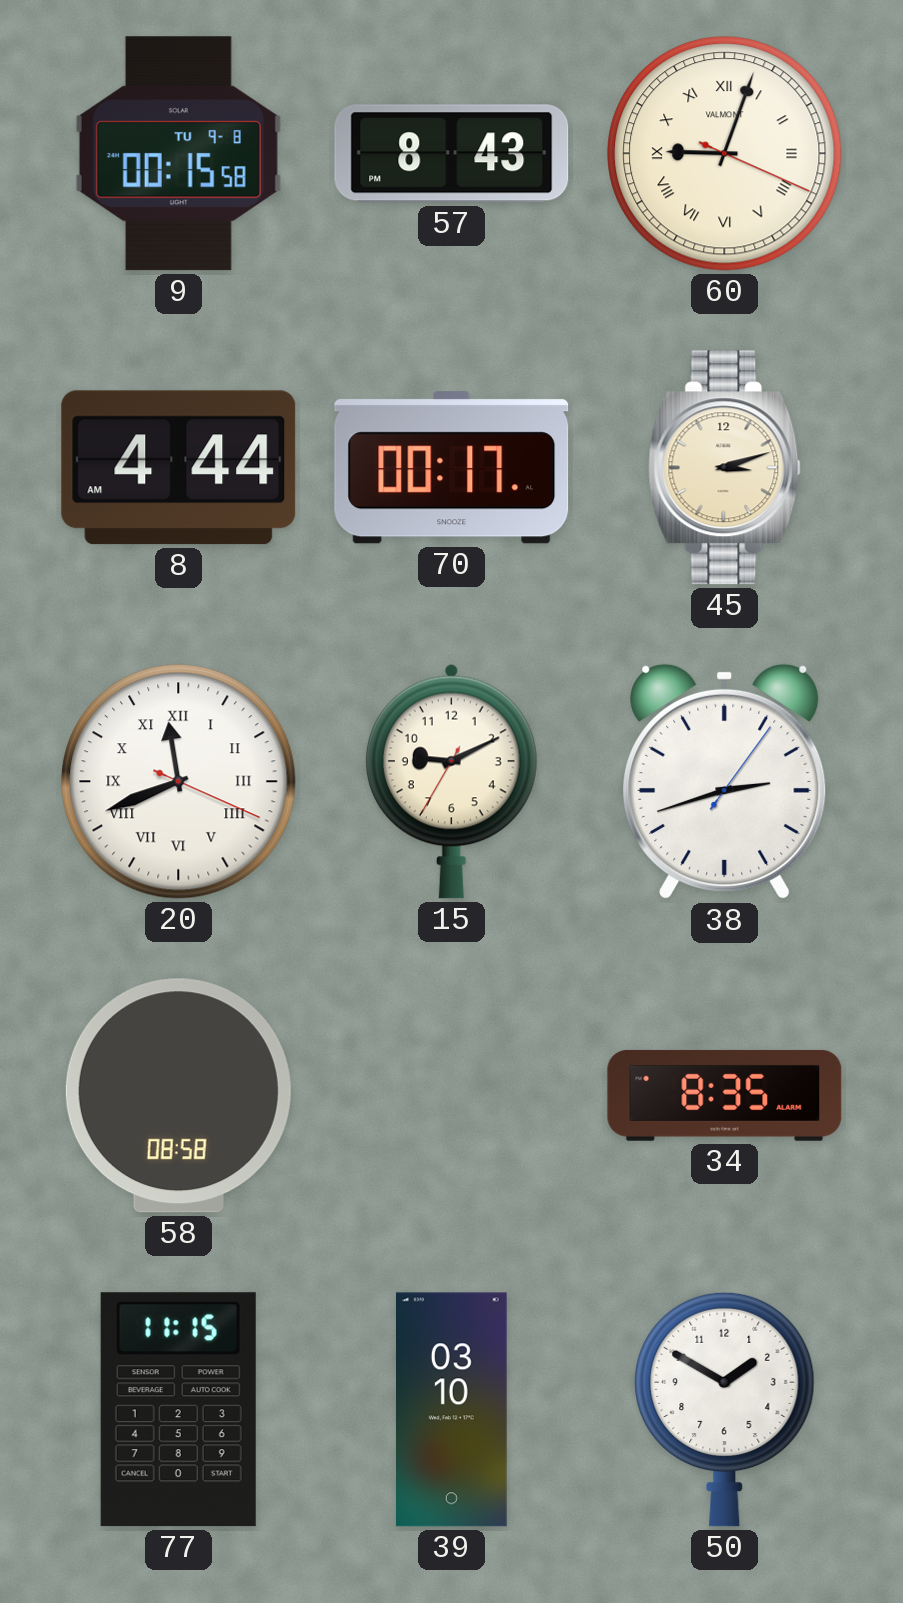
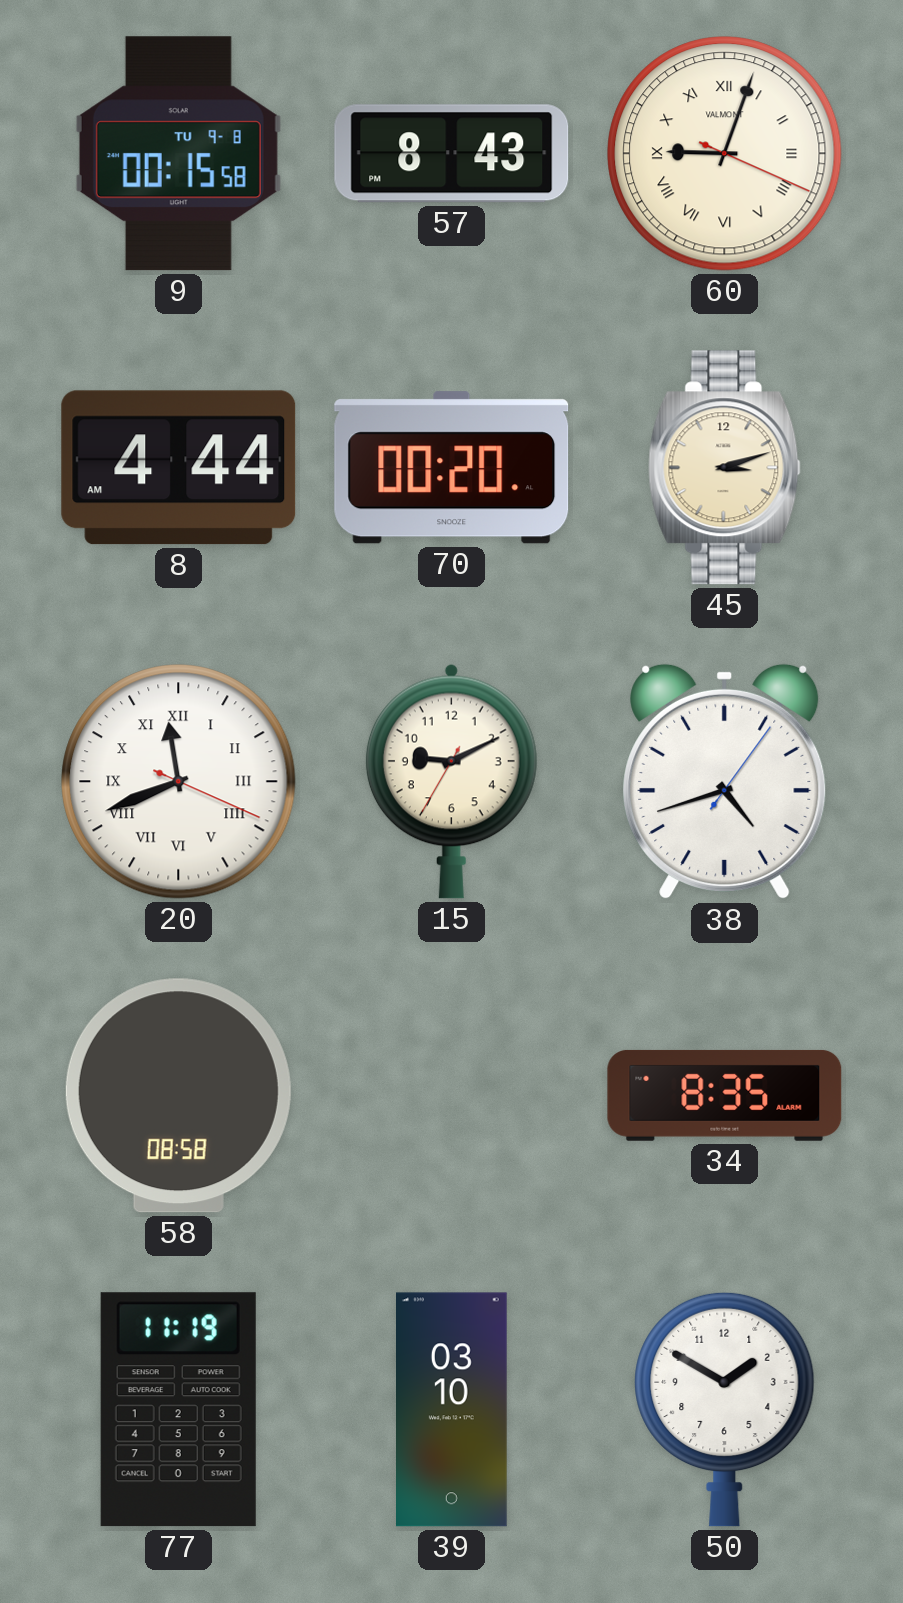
70: 00:17 -> 00:20
38: 2:42 -> 4:42
77: 11:15 -> 11:19
